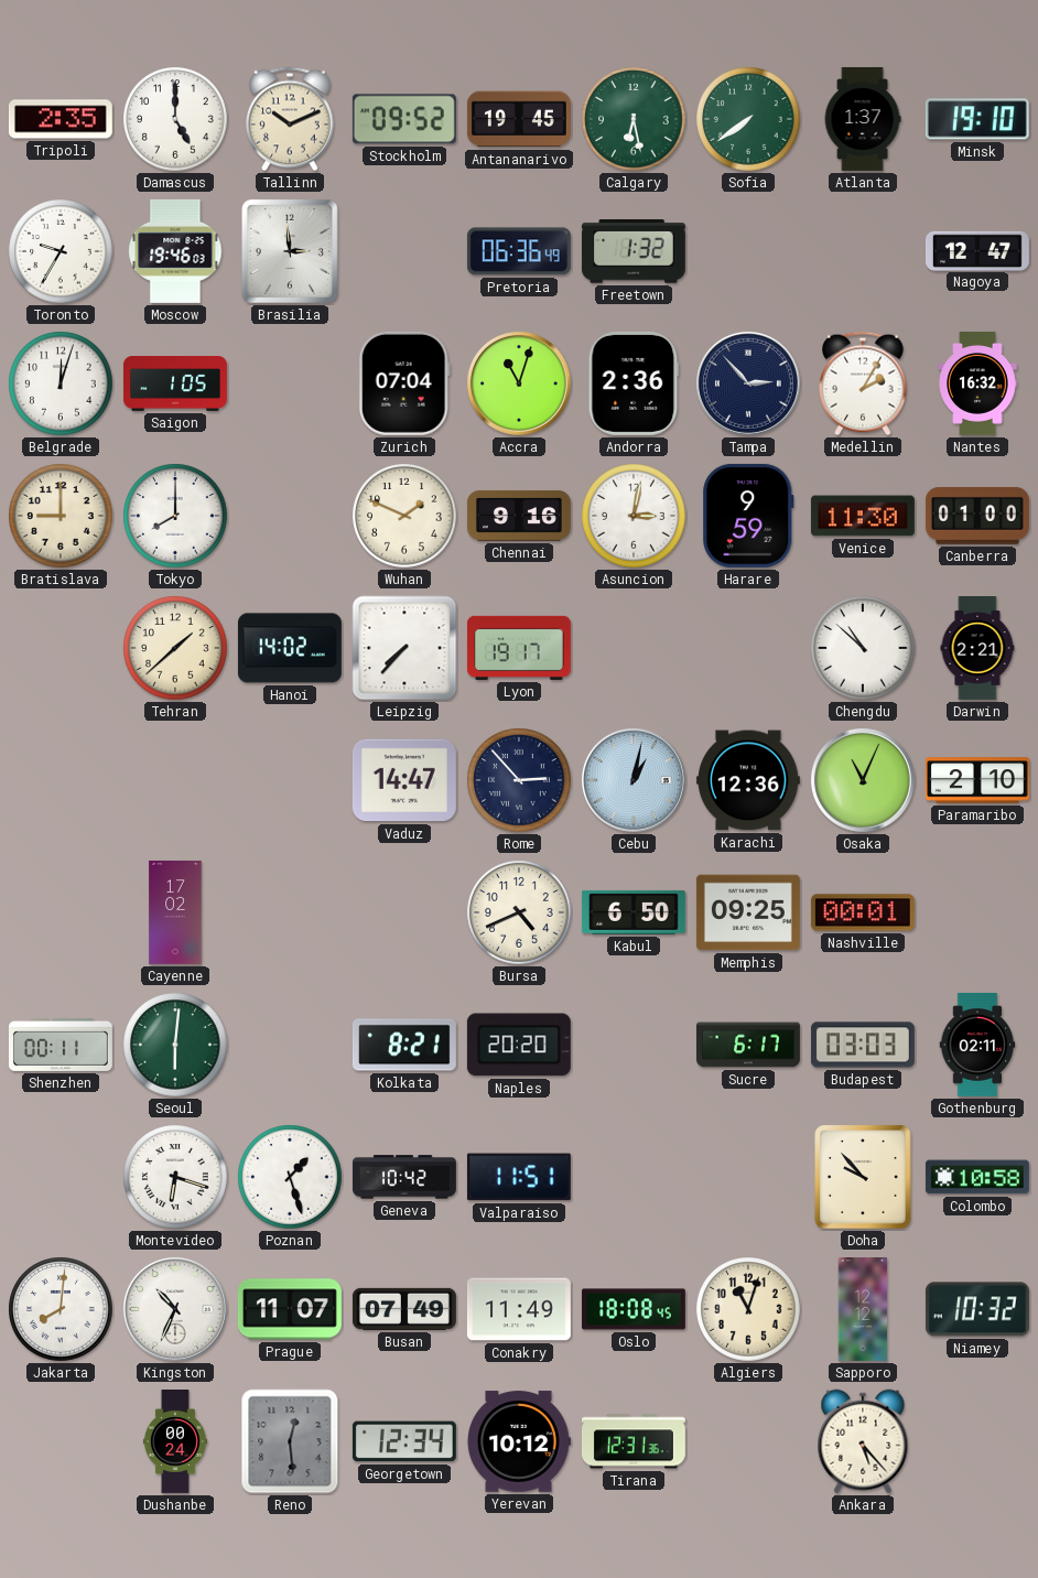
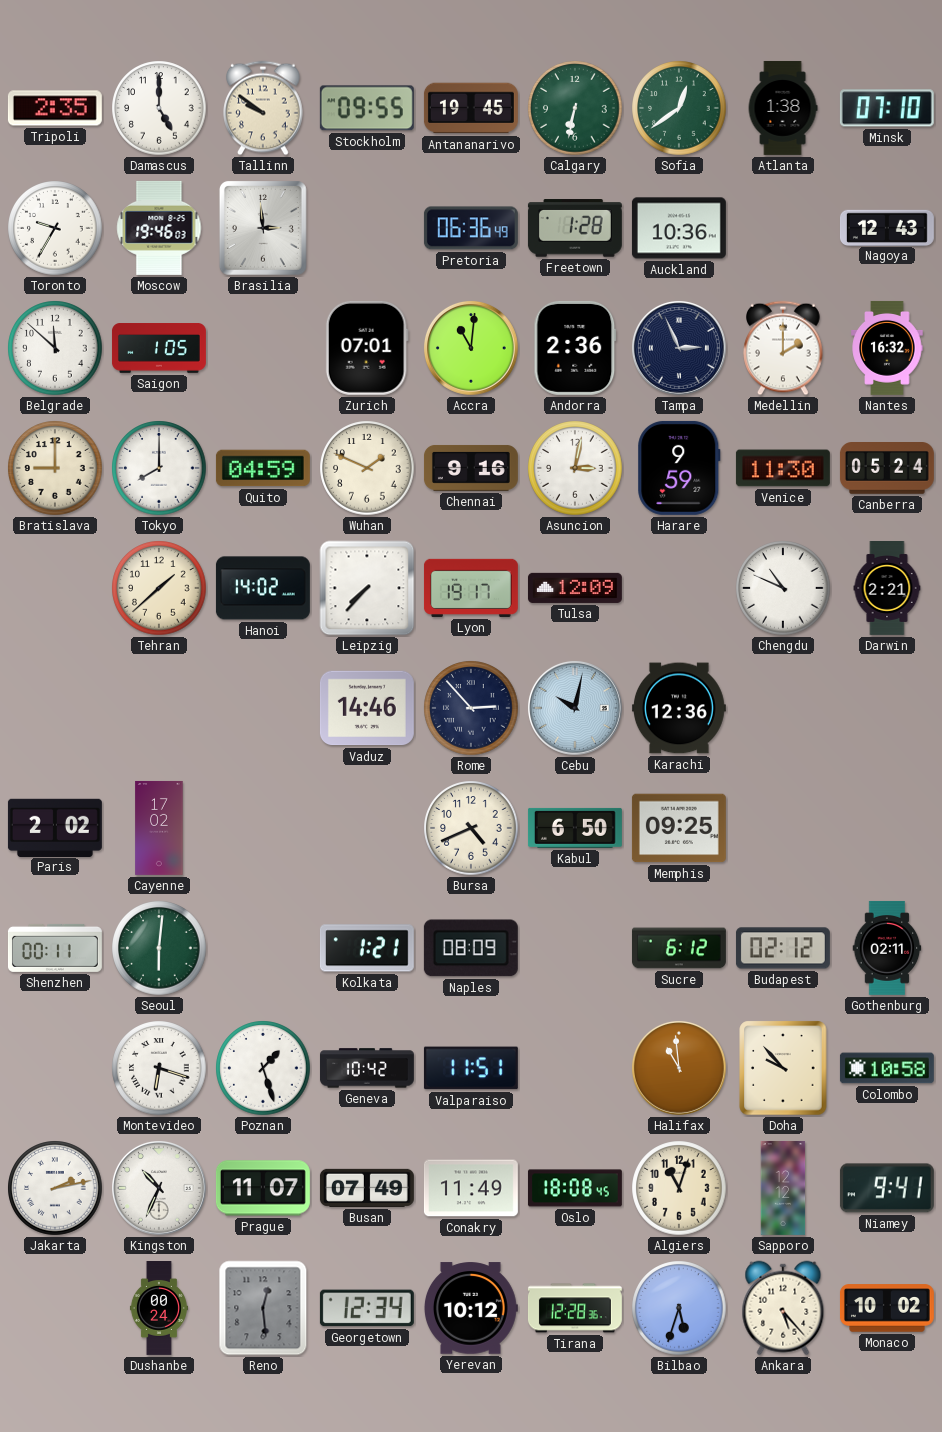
Tallinn: 10:11 -> 9:51
Stockholm: 09:52 -> 09:55
Calgary: 6:28 -> 6:32
Sofia: 7:39 -> 12:39
Atlanta: 1:37 -> 1:38
Minsk: 19:10 -> 07:10
Freetown: 1:32 -> 1:28
Auckland: none -> 10:36
Nagoya: 12:47 -> 12:43
Belgrade: 12:03 -> 11:52
Zurich: 07:04 -> 07:01
Accra: 11:03 -> 11:01
Tampa: 2:53 -> 2:56
Medellin: 2:05 -> 2:00
Quito: none -> 04:59
Canberra: 01:00 -> 05:24
Tulsa: none -> 12:09
Chengdu: 10:52 -> 10:49
Vaduz: 14:47 -> 14:46
Cebu: 1:02 -> 10:02
Osaka: 11:04 -> none
Paramaribo: 2:10 -> none
Paris: none -> 2:02
Nashville: 00:01 -> none
Kolkata: 8:21 -> 1:21
Naples: 20:20 -> 08:09
Sucre: 6:17 -> 6:12
Budapest: 03:03 -> 02:12
Halifax: none -> 10:59
Jakarta: 8:01 -> 2:13
Niamey: 10:32 -> 9:41
Tirana: 12:31 -> 12:28
Bilbao: none -> 5:33
Monaco: none -> 10:02
